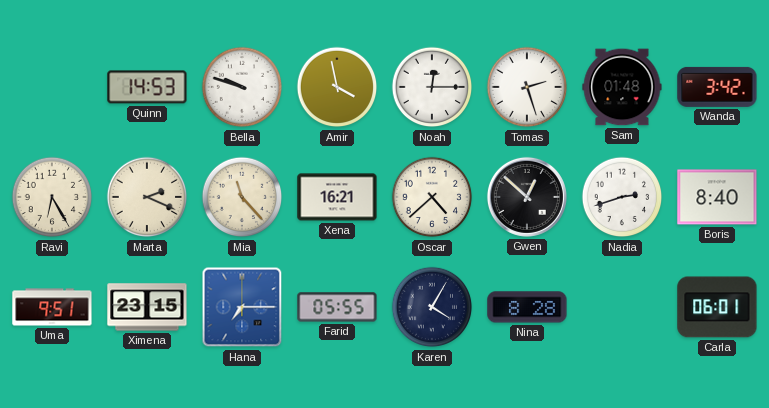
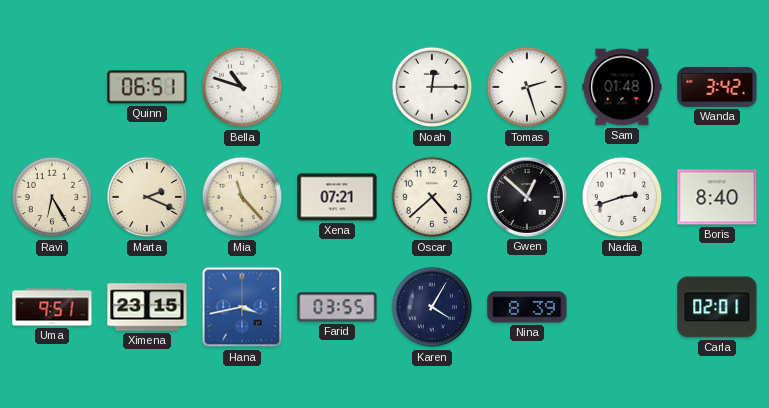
Quinn: 14:53 -> 06:51
Bella: 9:48 -> 10:48
Amir: 3:58 -> none
Xena: 16:21 -> 07:21
Hana: 7:15 -> 3:43
Farid: 05:55 -> 03:55
Nina: 8:28 -> 8:39
Carla: 06:01 -> 02:01
